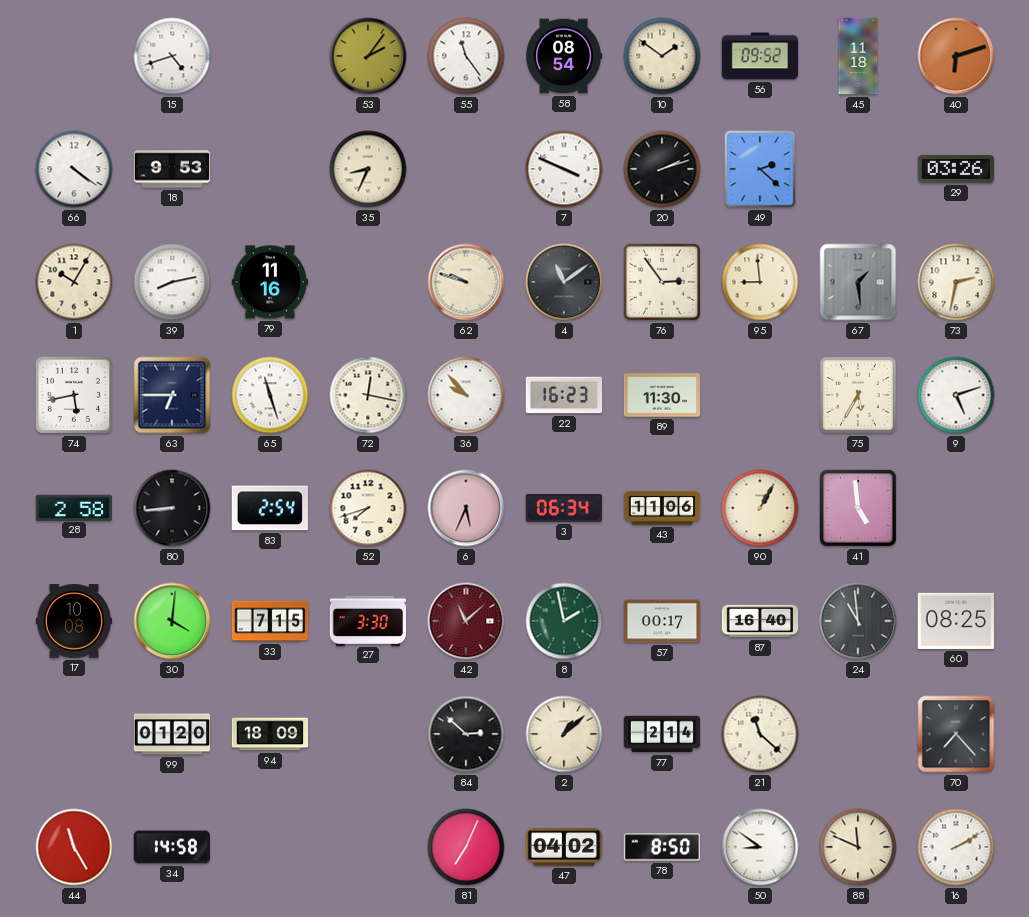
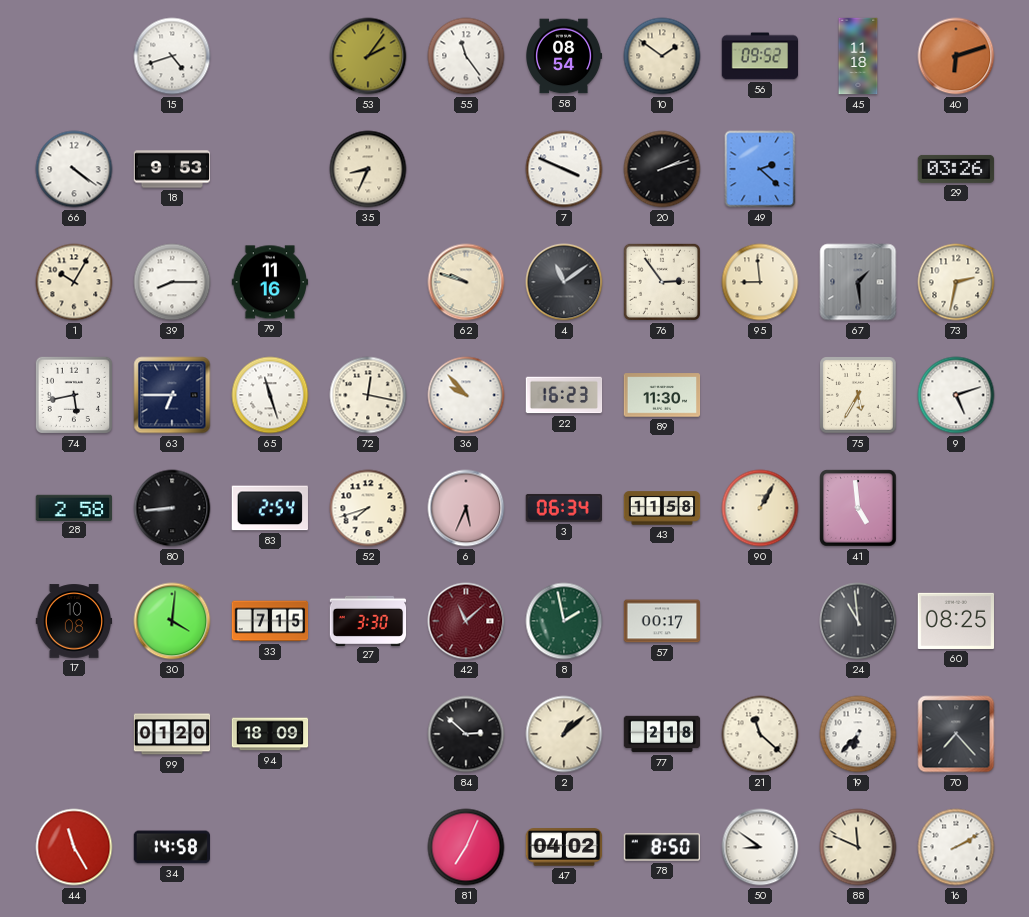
39: 8:13 -> 8:15
43: 11:06 -> 11:58
87: 16:40 -> none
77: 2:14 -> 2:18
19: none -> 6:37
